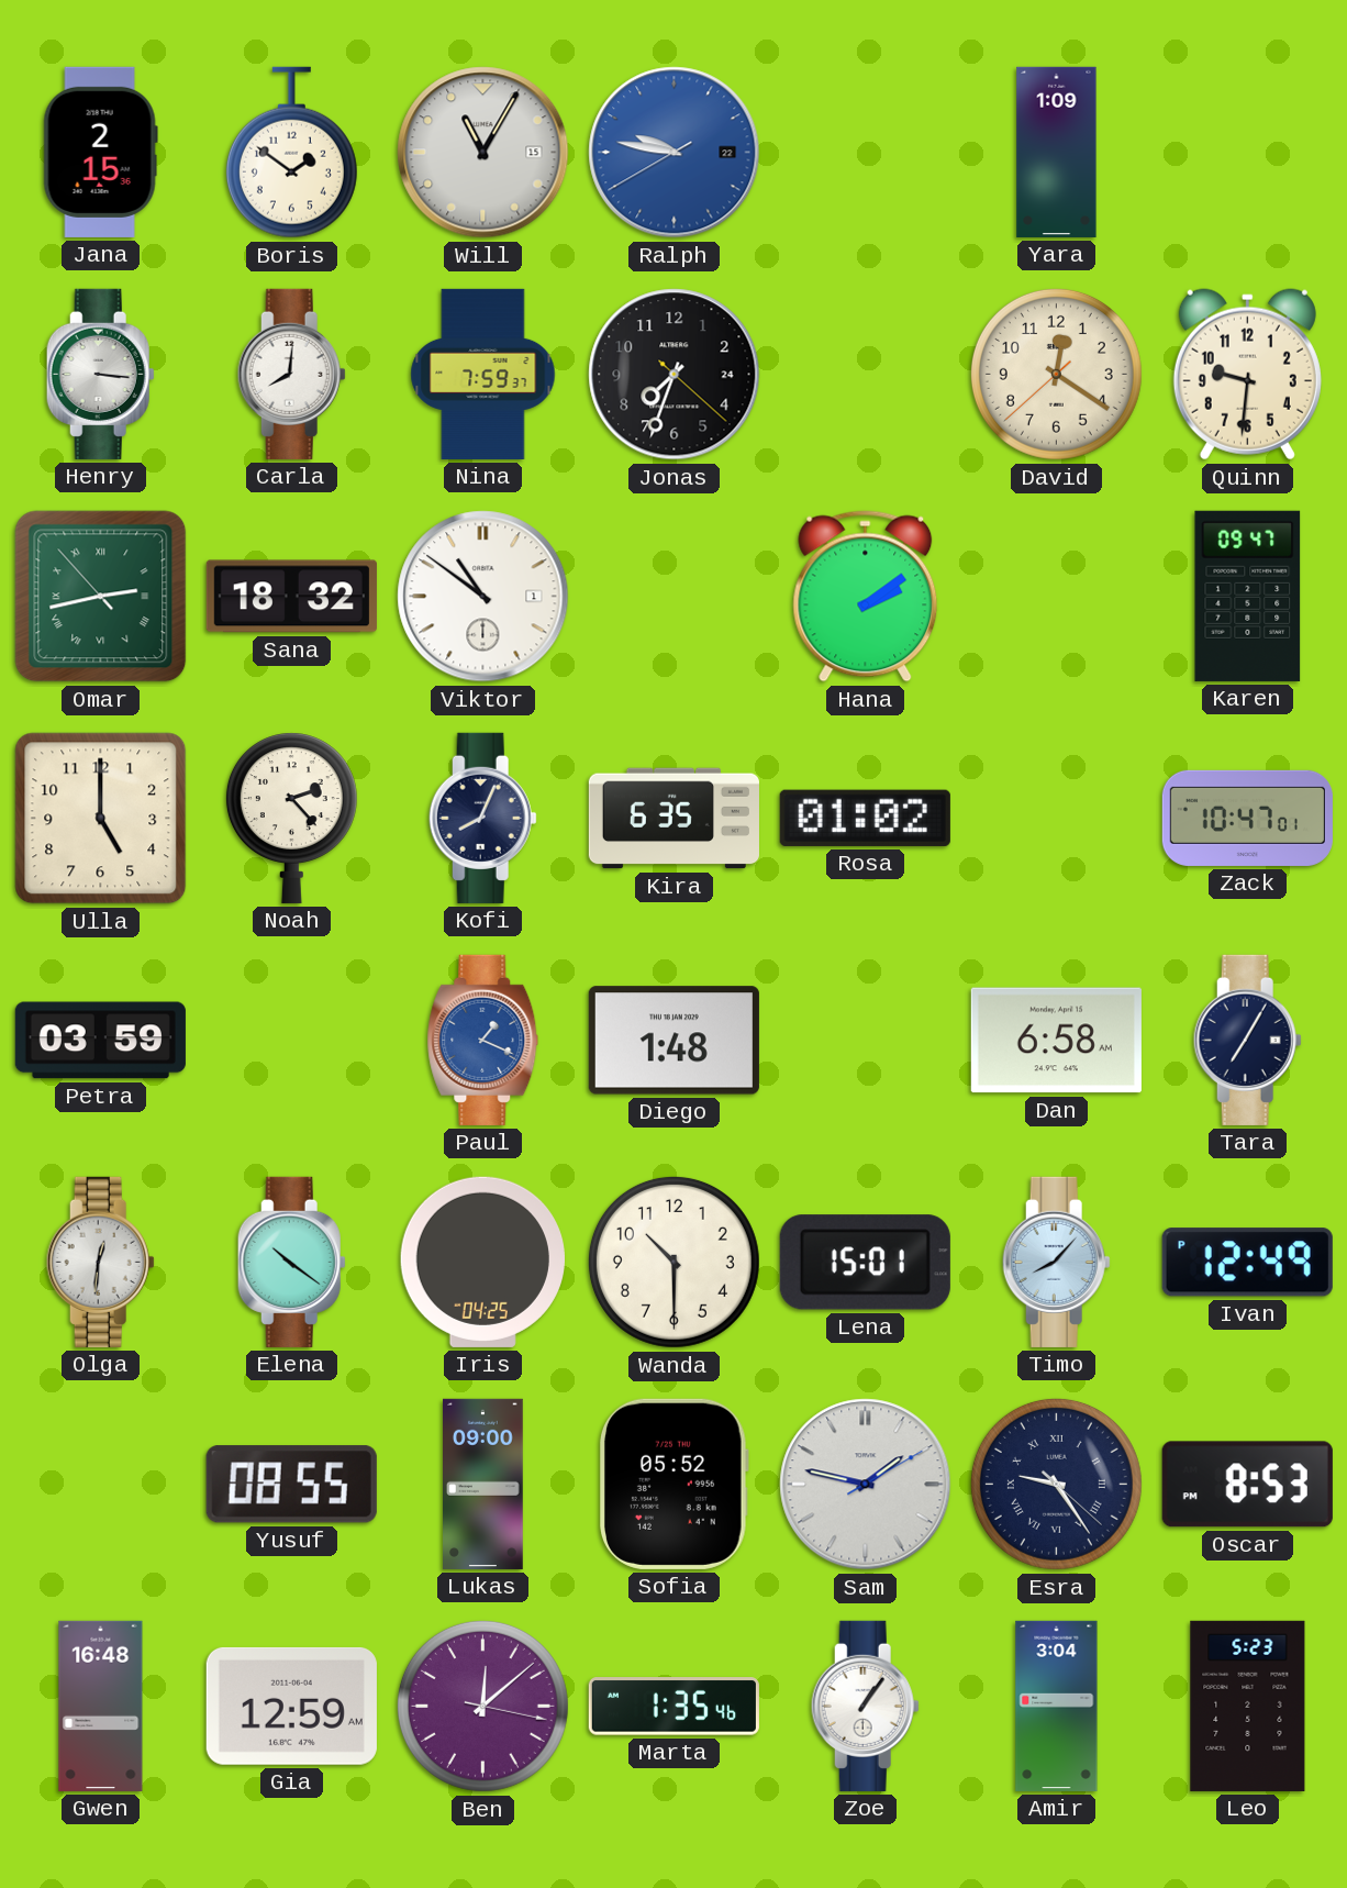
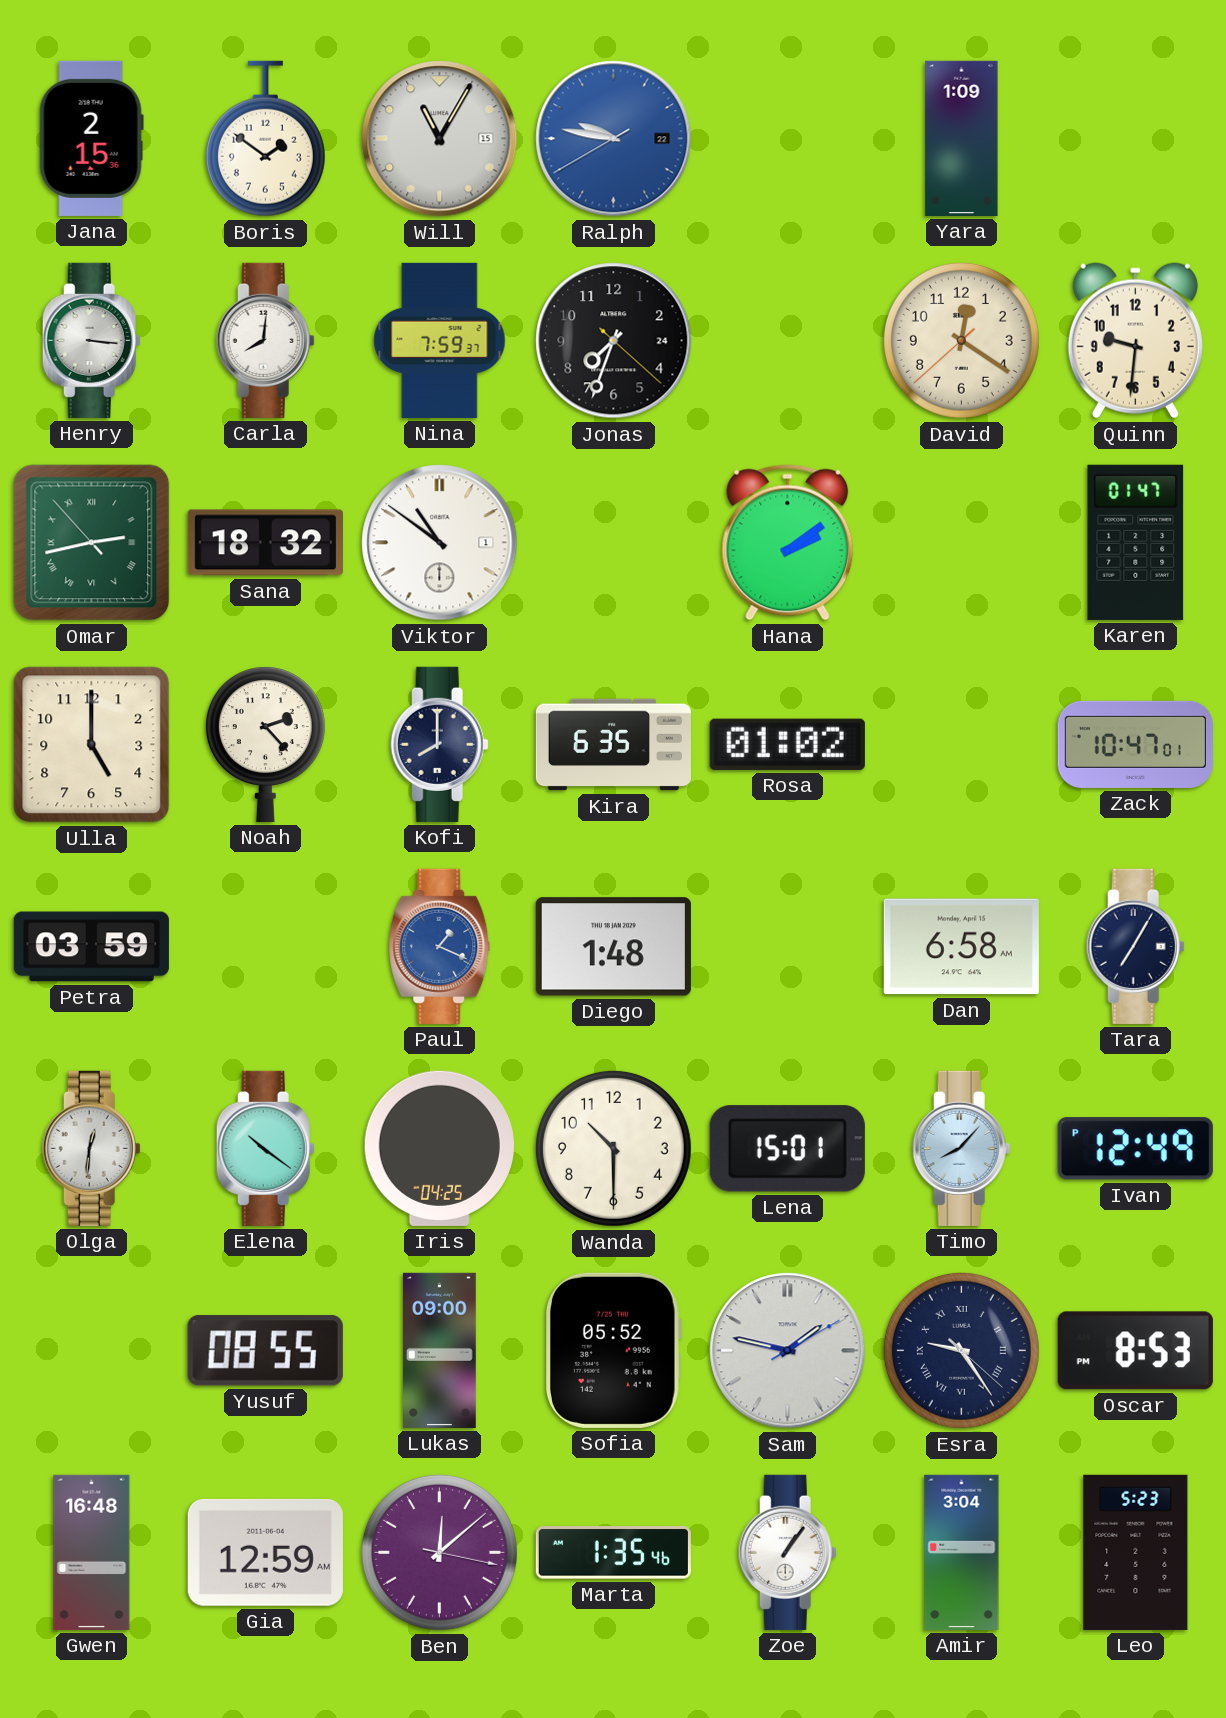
Karen: 09:47 -> 01:47
Kofi: 8:04 -> 8:00
